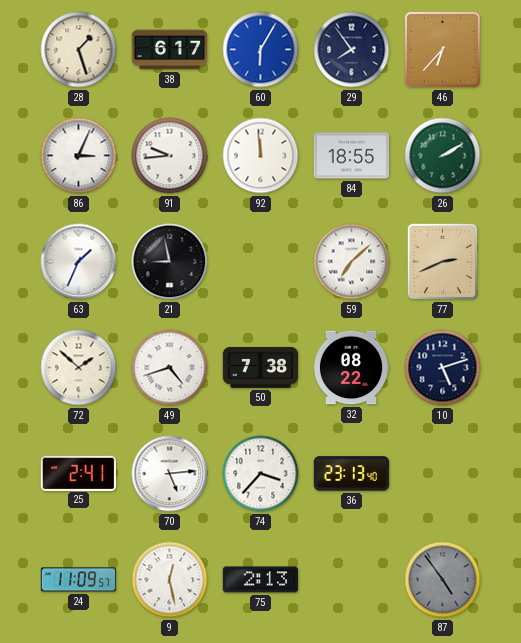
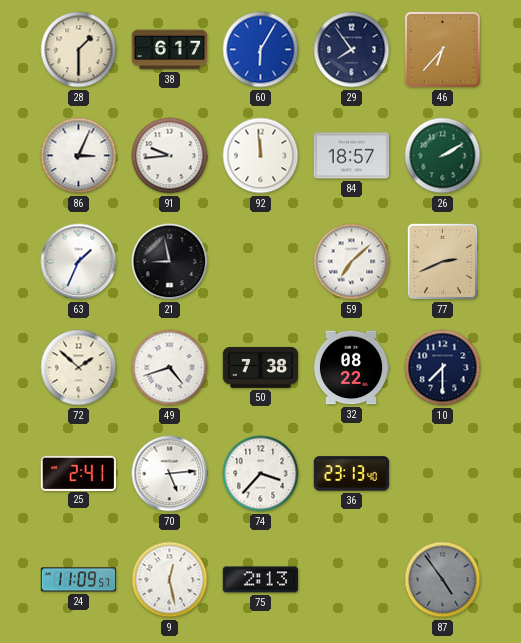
28: 1:27 -> 1:30
84: 18:55 -> 18:57
10: 5:12 -> 7:30
